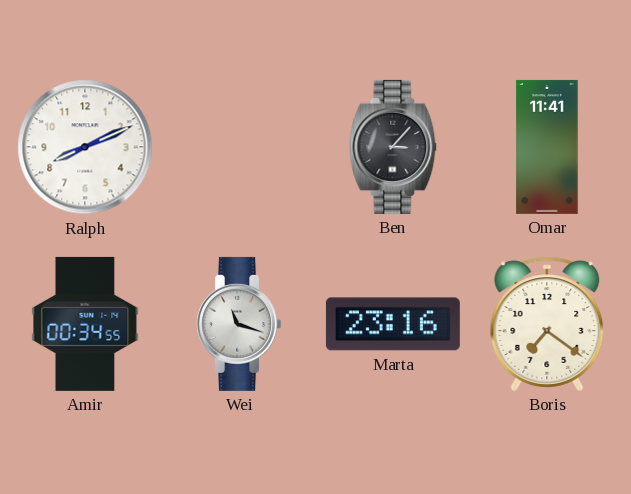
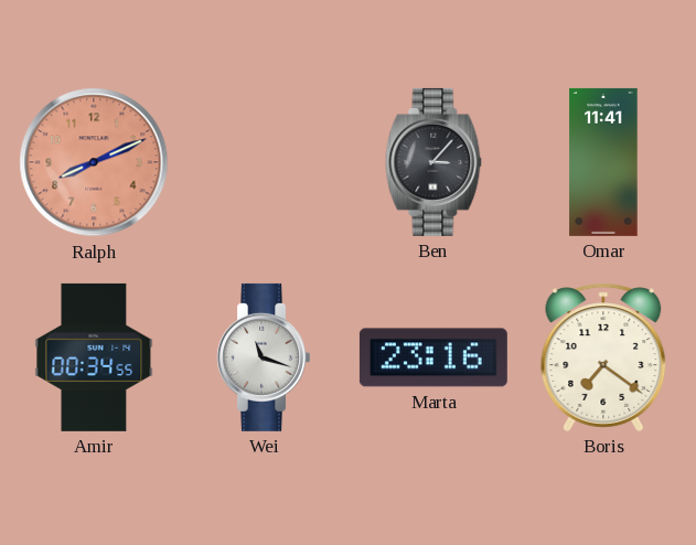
Ralph dial: white -> salmon
